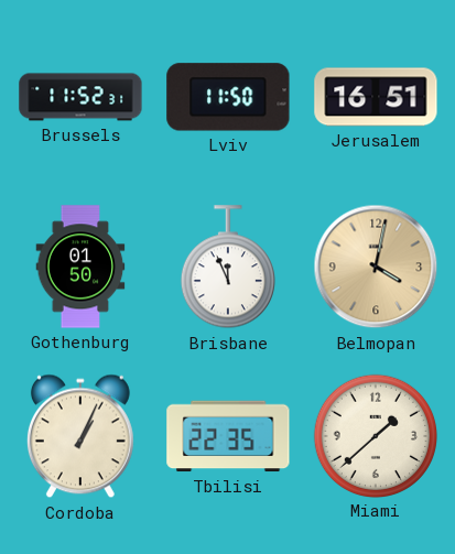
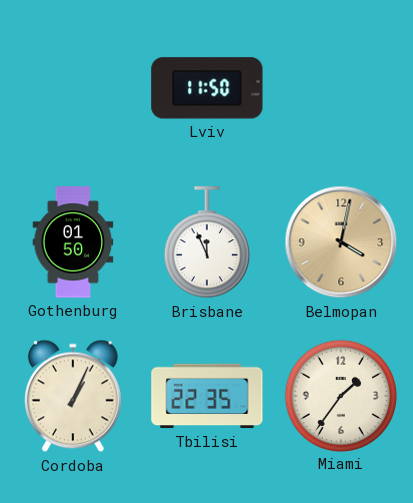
Brussels: 11:52 -> none
Jerusalem: 16:51 -> none
Miami: 1:38 -> 1:36
